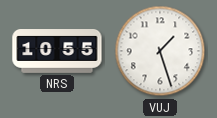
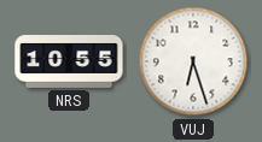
VUJ: 1:27 -> 6:27
